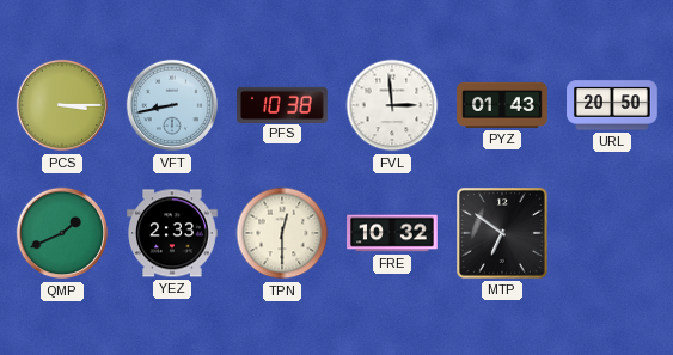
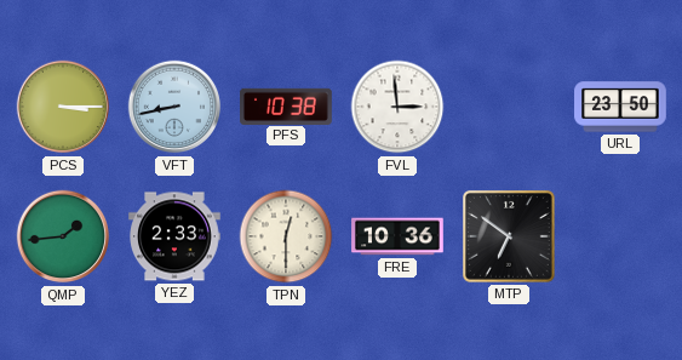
PYZ: 01:43 -> none
URL: 20:50 -> 23:50
QMP: 1:41 -> 1:44
FRE: 10:32 -> 10:36
